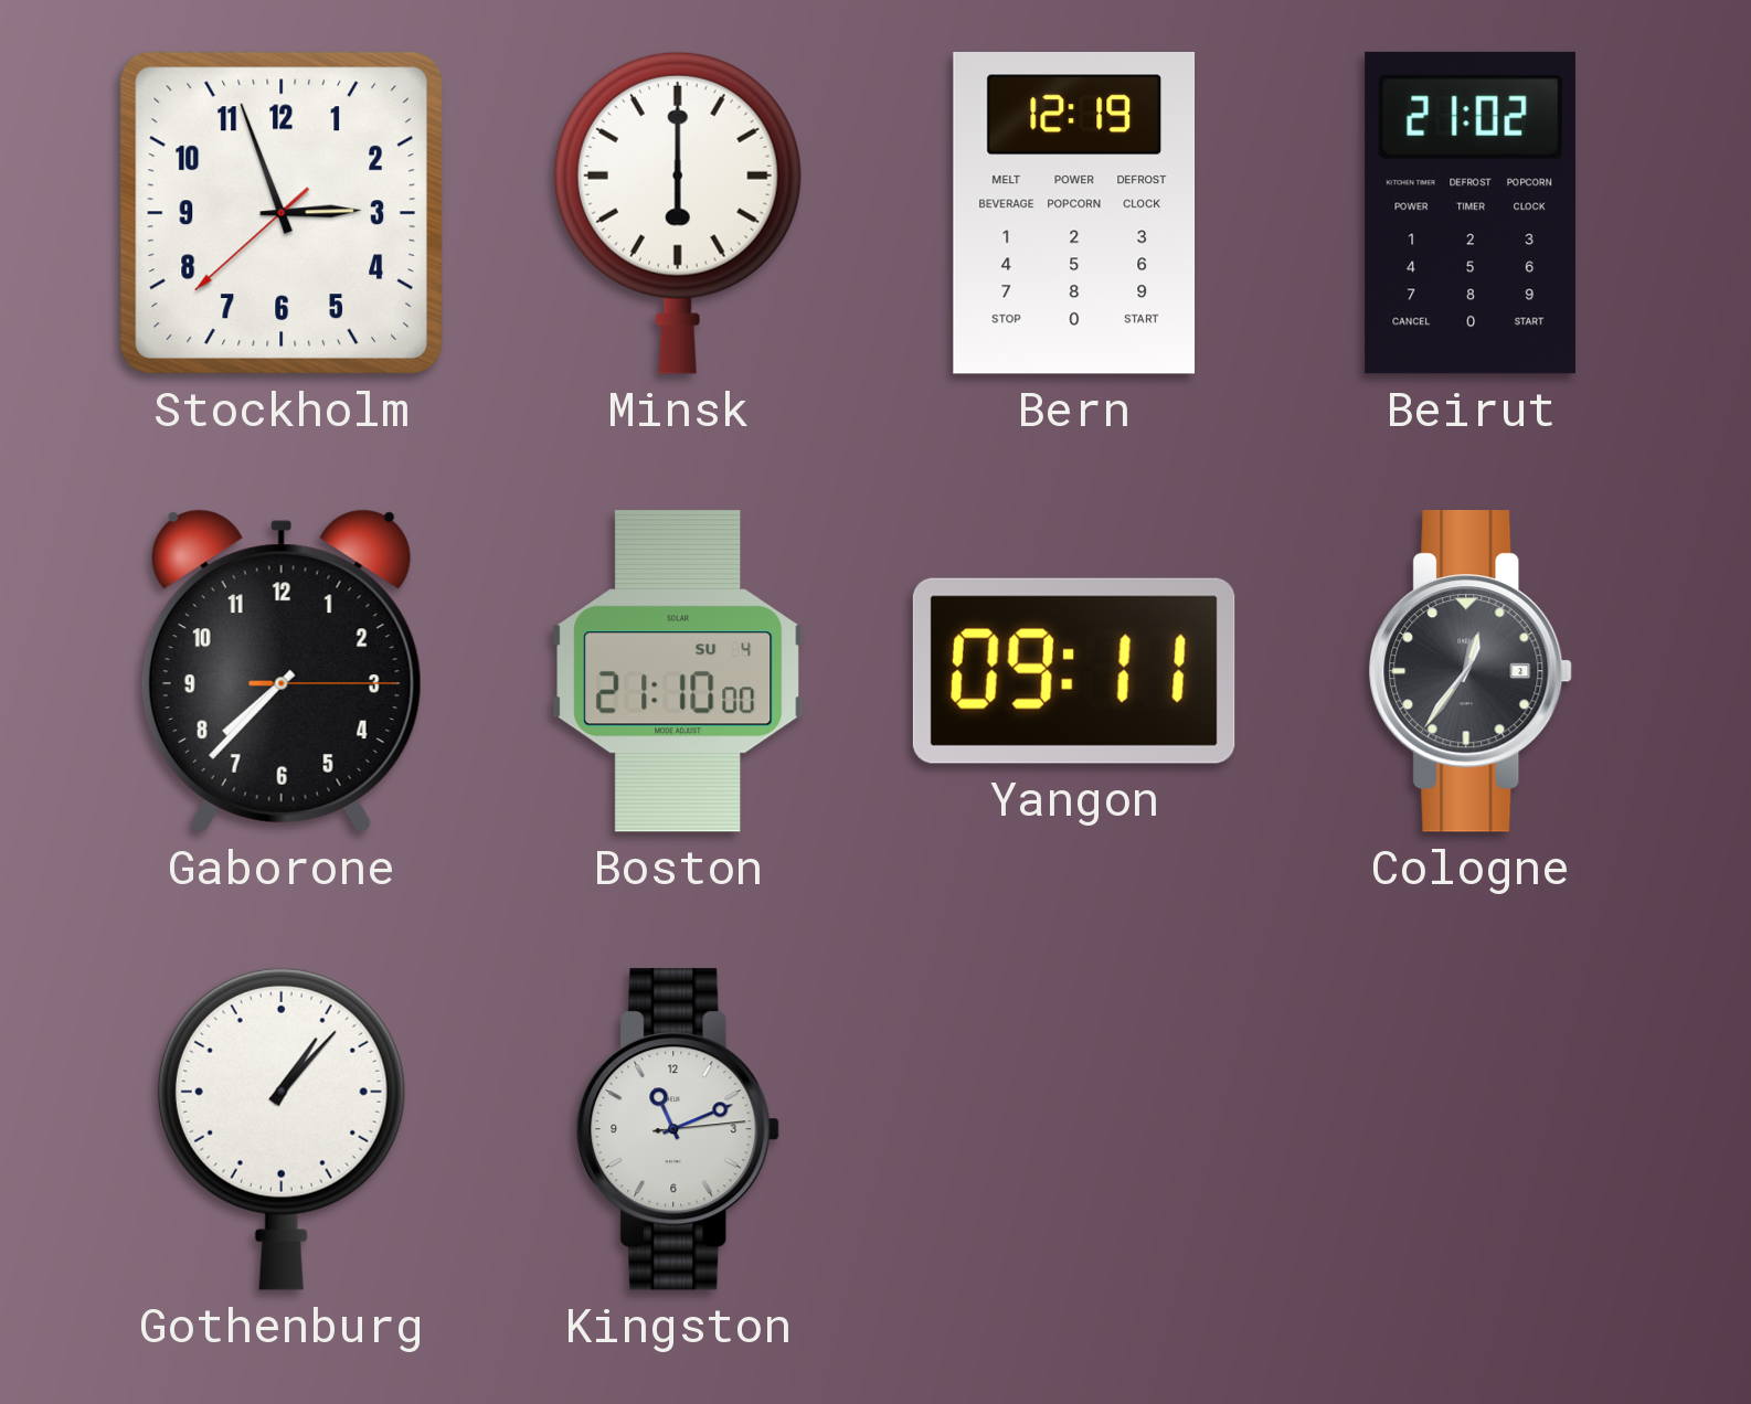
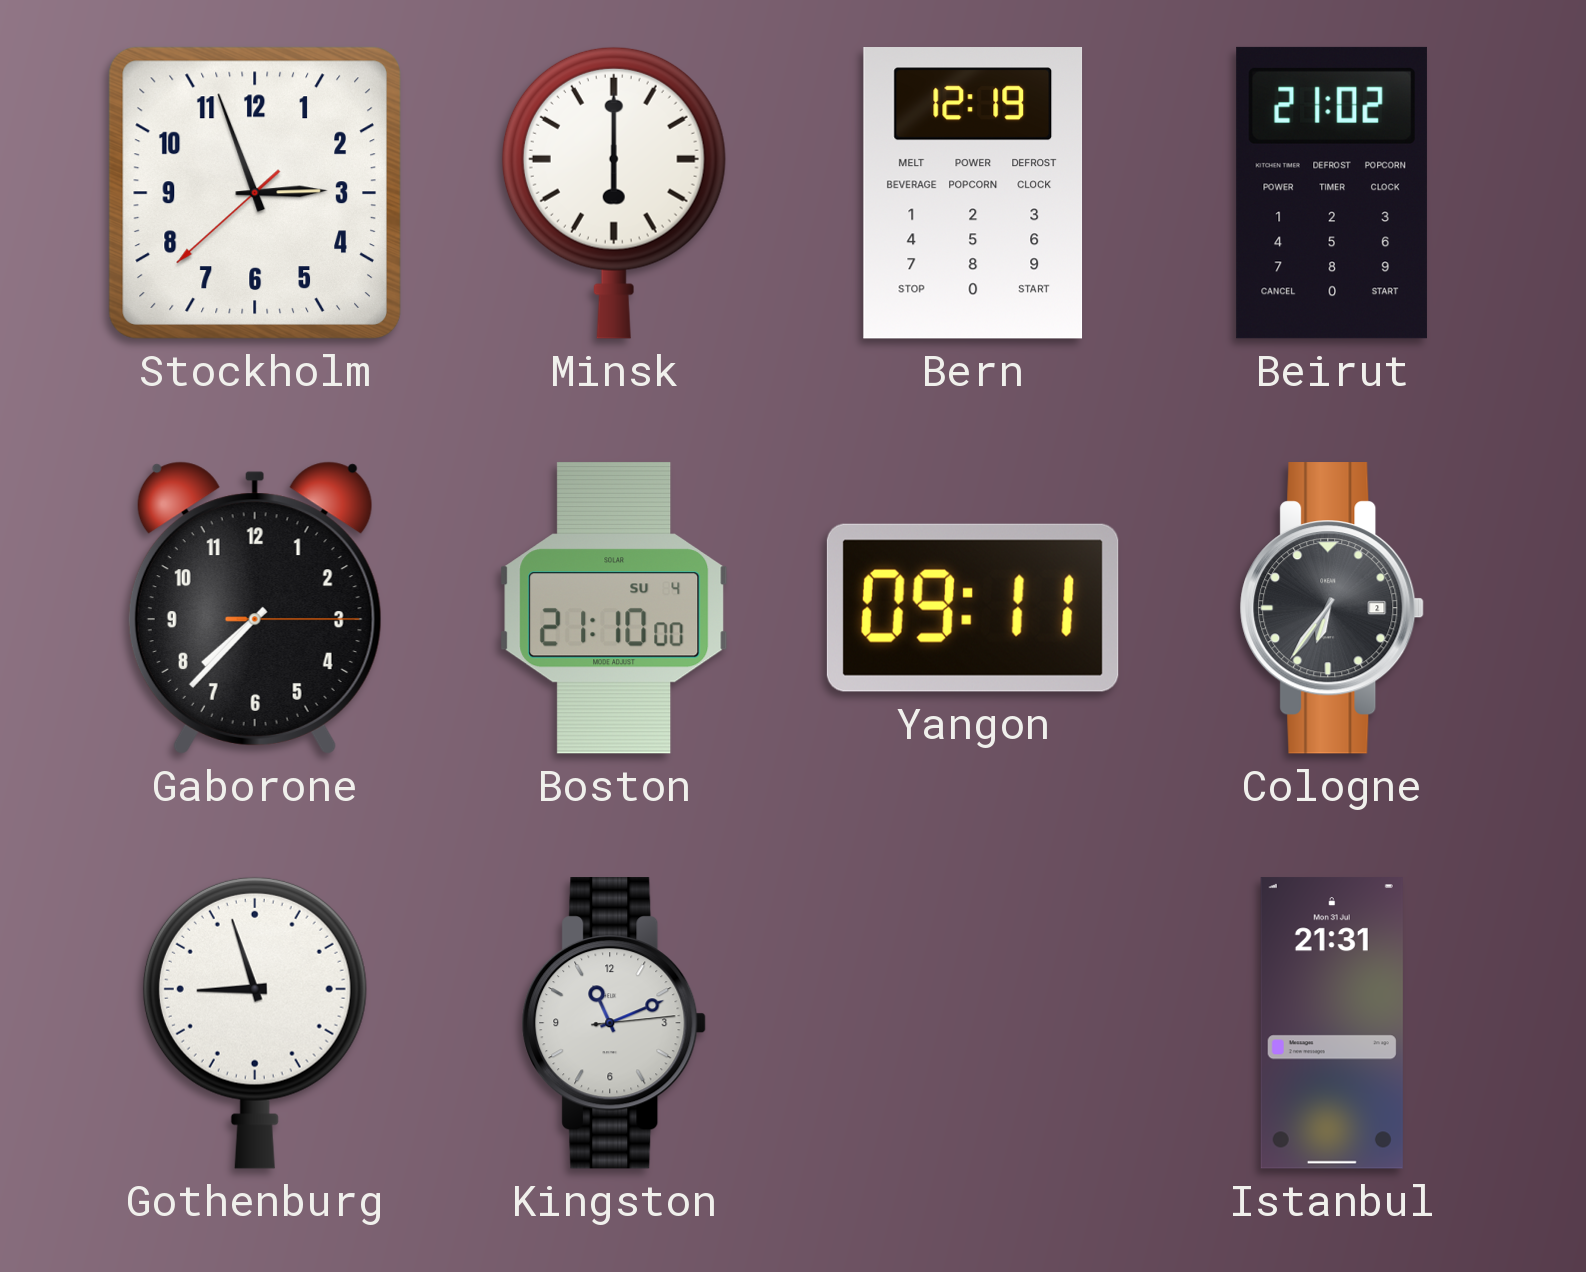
Cologne: 12:36 -> 6:36
Gothenburg: 1:07 -> 8:57
Istanbul: none -> 21:31
